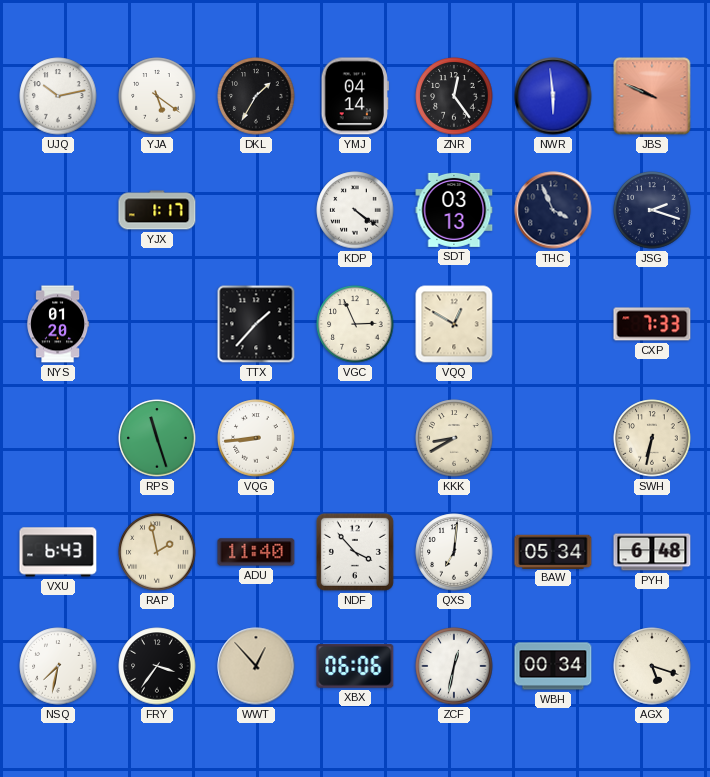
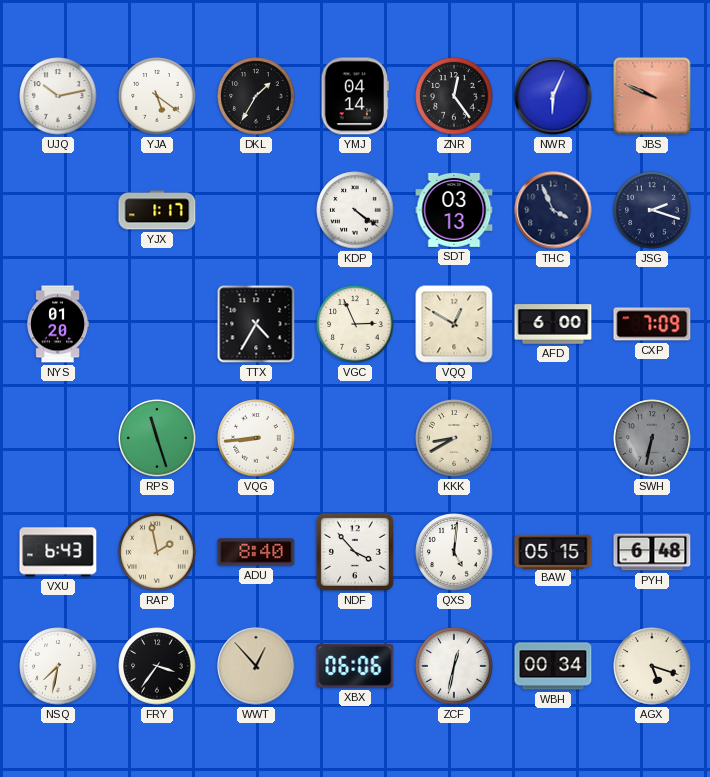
NWR: 5:59 -> 6:04
TTX: 1:37 -> 4:35
AFD: none -> 6:00
CXP: 7:33 -> 7:09
SWH dial: cream -> grey
ADU: 11:40 -> 8:40
QXS: 7:01 -> 5:01
BAW: 05:34 -> 05:15
